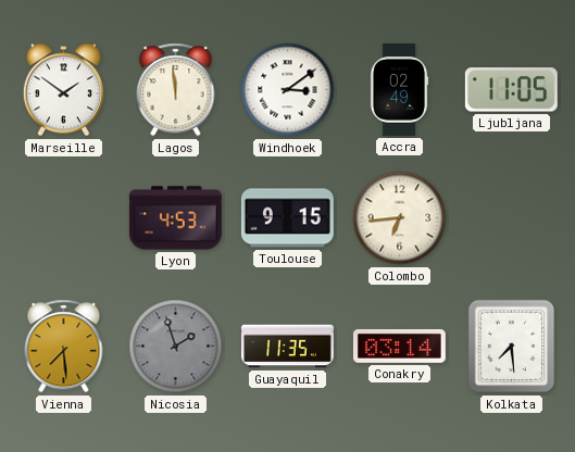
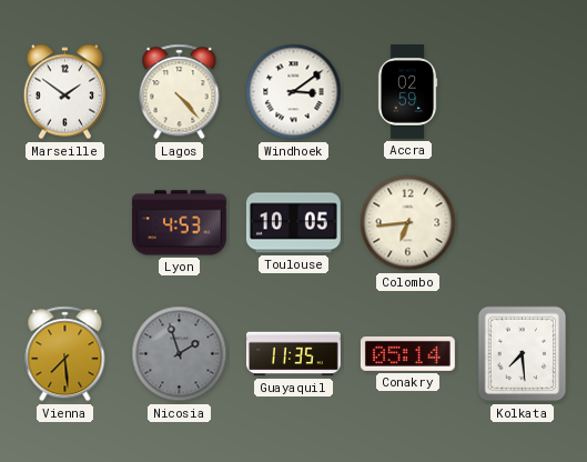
Lagos: 11:59 -> 4:23
Accra: 02:49 -> 02:59
Ljubljana: 11:05 -> none
Toulouse: 9:15 -> 10:05
Conakry: 03:14 -> 05:14
